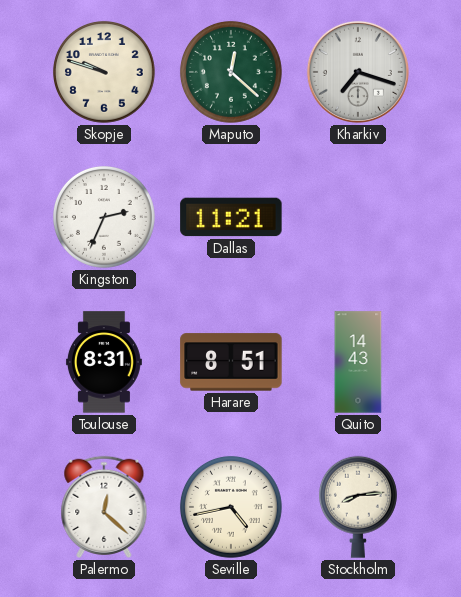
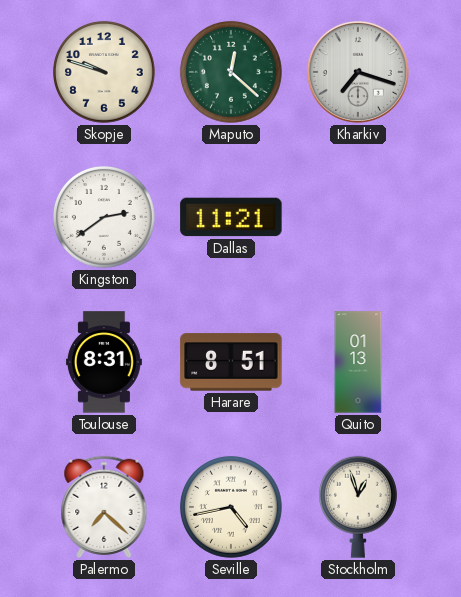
Kingston: 2:34 -> 2:39
Quito: 14:43 -> 01:13
Palermo: 12:22 -> 7:22
Stockholm: 8:14 -> 12:57
